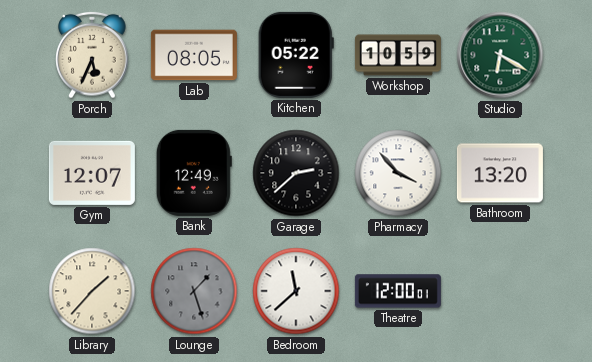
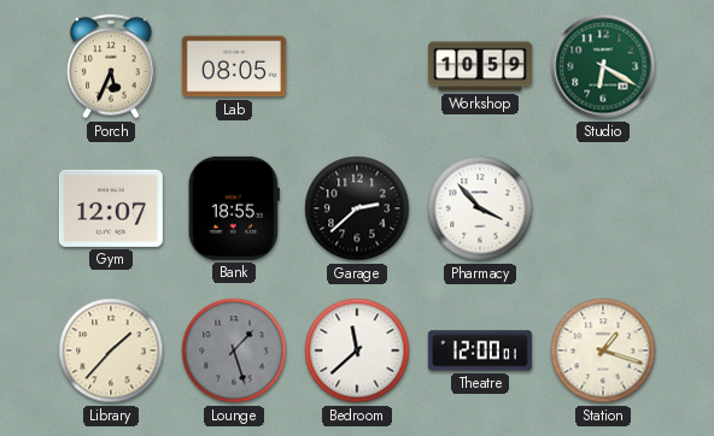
Kitchen: 05:22 -> none
Bank: 12:49 -> 18:55
Bathroom: 13:20 -> none
Station: none -> 1:18
